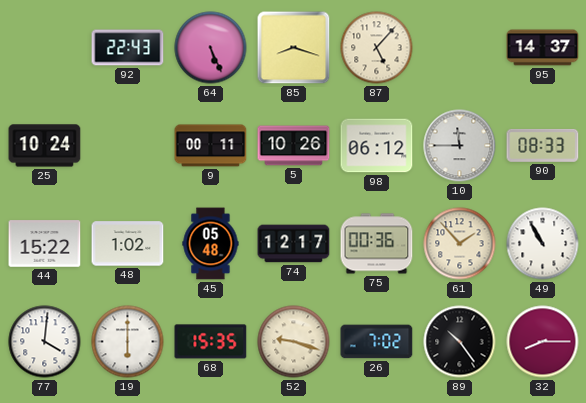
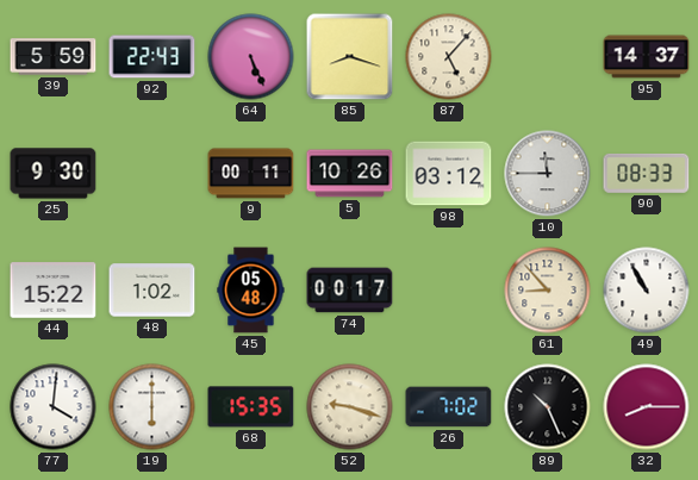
39: none -> 5:59
25: 10:24 -> 9:30
98: 06:12 -> 03:12
74: 12:17 -> 00:17
75: 00:36 -> none
61: 1:53 -> 8:53
89: 10:24 -> 10:26
